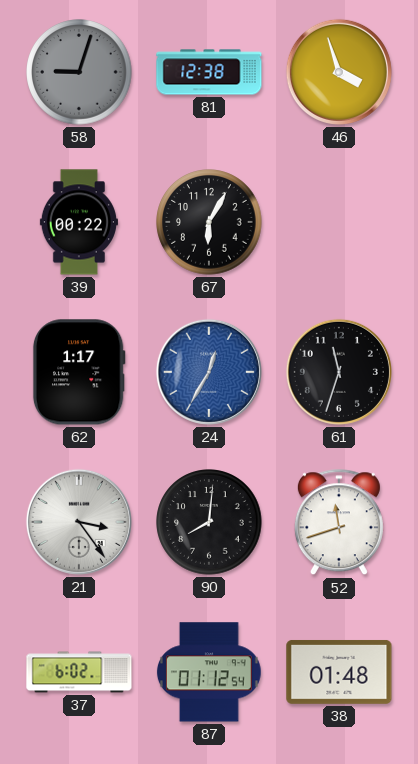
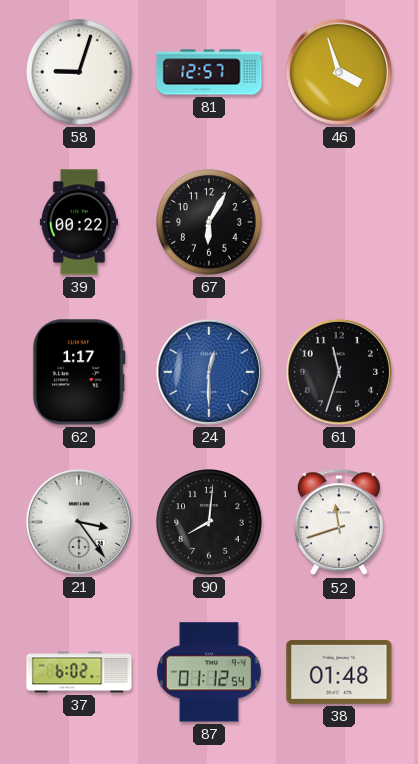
58 dial: grey -> white
81: 12:38 -> 12:57
24: 12:35 -> 12:30
